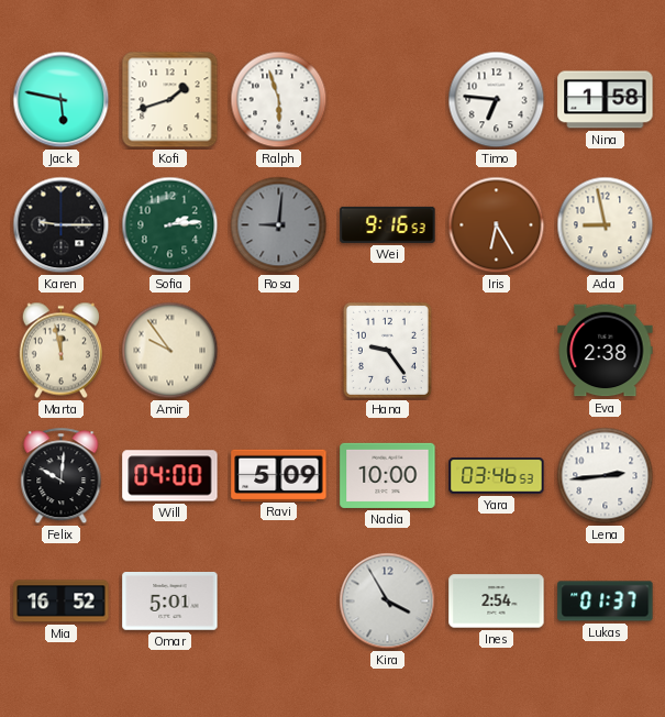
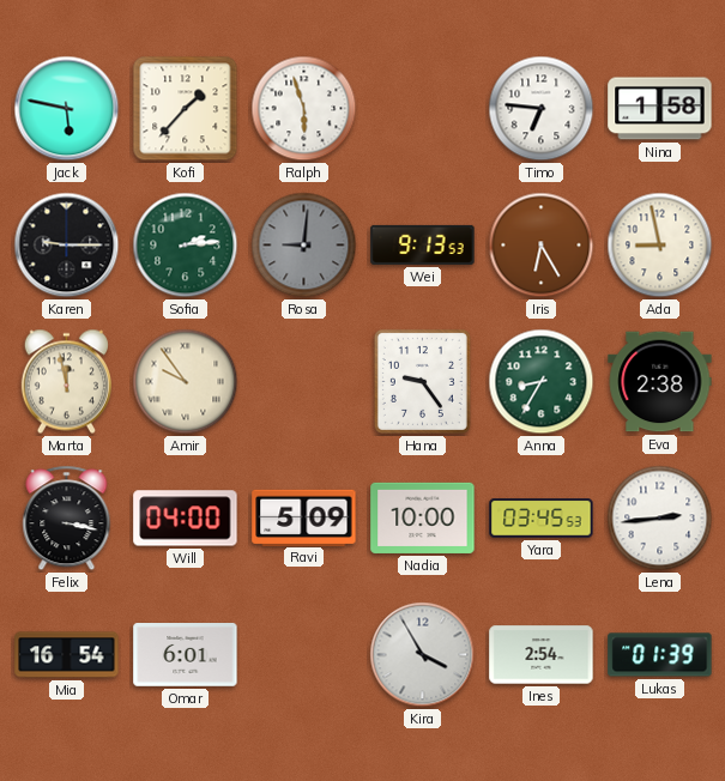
Kofi: 1:42 -> 1:37
Wei: 9:16 -> 9:13
Anna: none -> 8:35
Felix: 10:01 -> 3:17
Yara: 03:46 -> 03:45
Mia: 16:52 -> 16:54
Omar: 5:01 -> 6:01
Lukas: 01:37 -> 01:39
